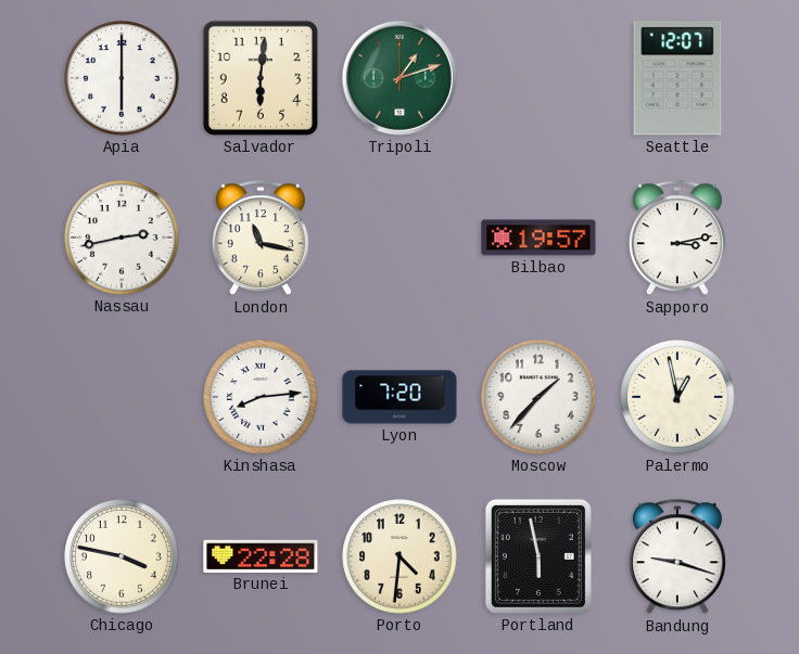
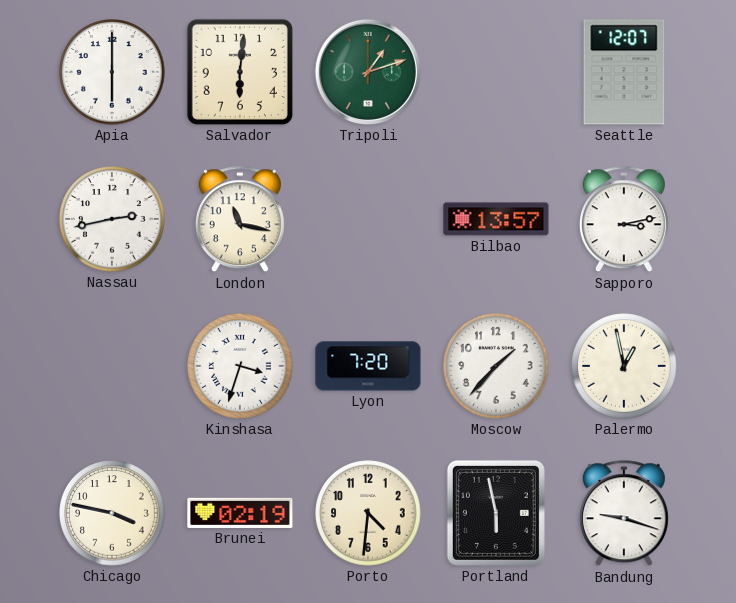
Bilbao: 19:57 -> 13:57
Kinshasa: 8:14 -> 3:33
Brunei: 22:28 -> 02:19
